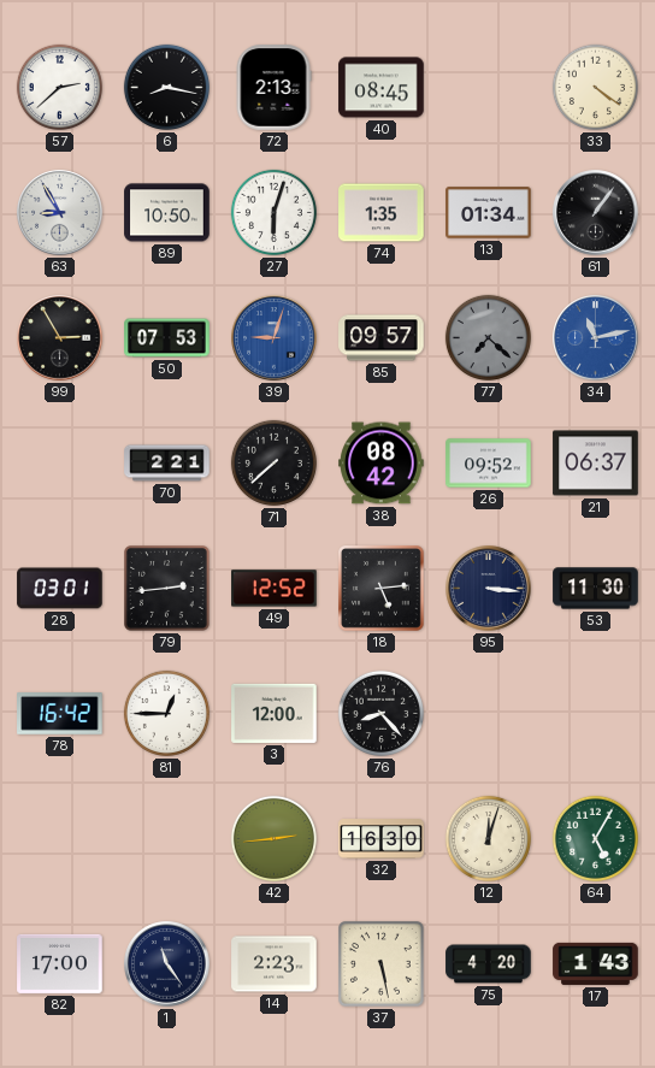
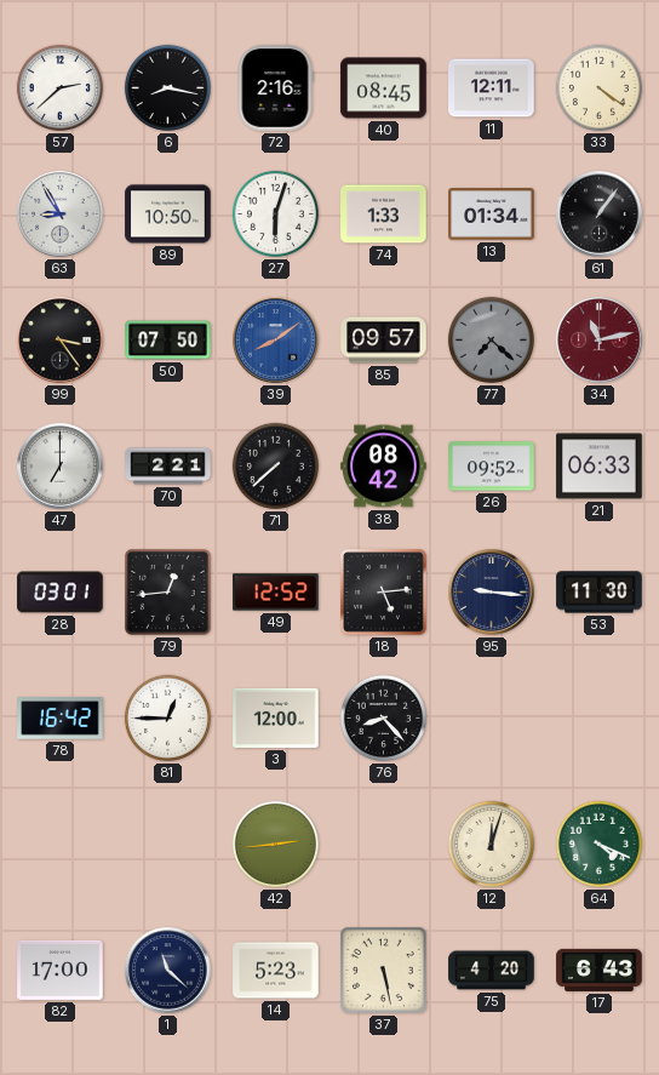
72: 2:13 -> 2:16
11: none -> 12:11
74: 1:35 -> 1:33
99: 2:55 -> 3:24
50: 07:53 -> 07:50
39: 9:03 -> 8:09
34 dial: blue -> burgundy
47: none -> 7:00
21: 06:37 -> 06:33
79: 2:44 -> 12:44
95: 3:16 -> 9:16
32: 16:30 -> none
64: 5:05 -> 4:19
1: 11:24 -> 11:22
14: 2:23 -> 5:23
17: 1:43 -> 6:43
